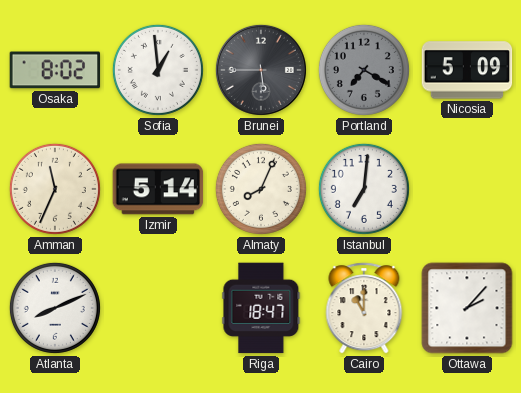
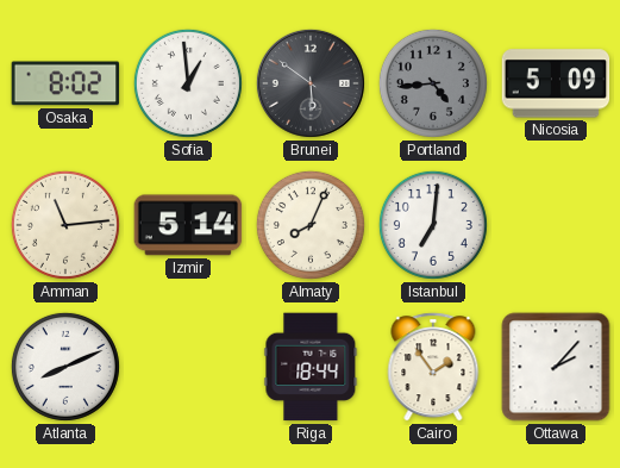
Brunei: 5:45 -> 5:51
Portland: 7:20 -> 4:44
Amman: 11:34 -> 11:14
Riga: 18:47 -> 18:44
Cairo: 11:00 -> 1:54
